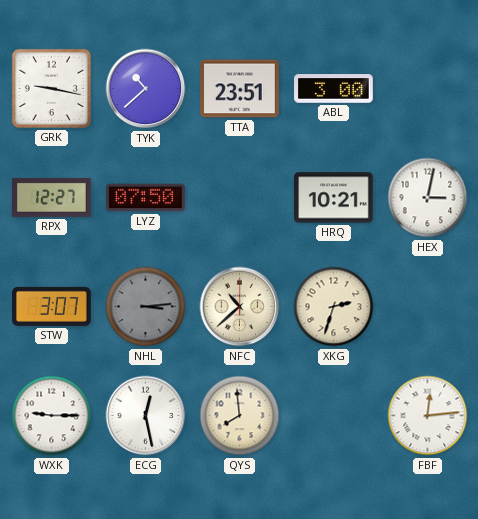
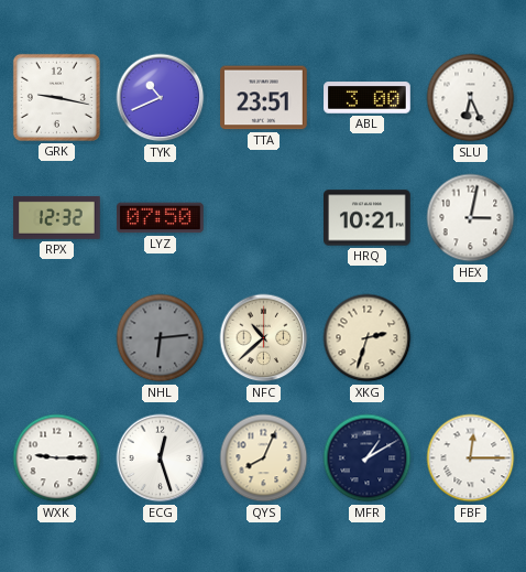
TYK: 10:38 -> 10:41
SLU: none -> 6:26
RPX: 12:27 -> 12:32
STW: 3:07 -> none
NHL: 3:14 -> 6:14
ECG: 12:28 -> 12:27
QYS: 7:59 -> 8:04
MFR: none -> 1:10
FBF: 12:14 -> 12:15
